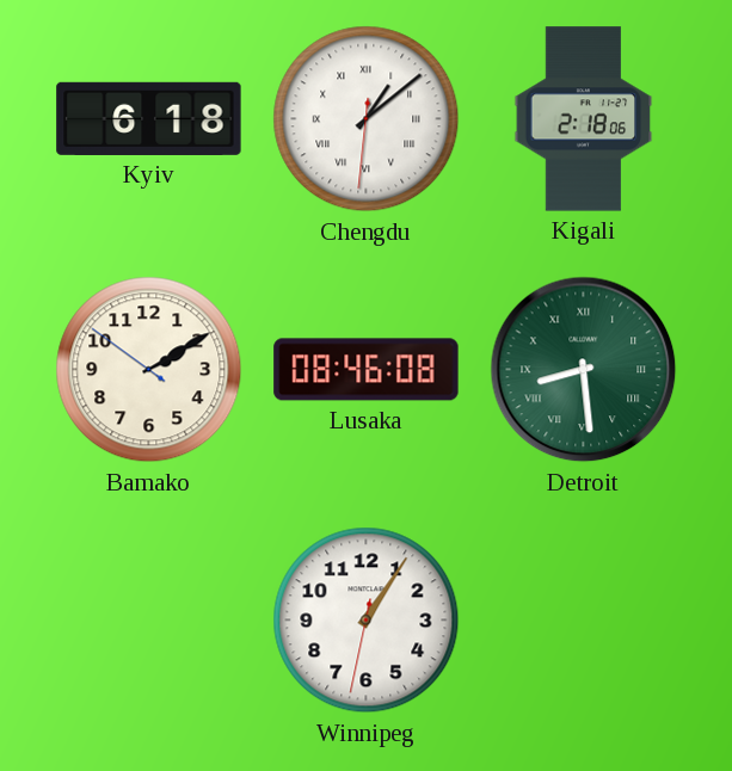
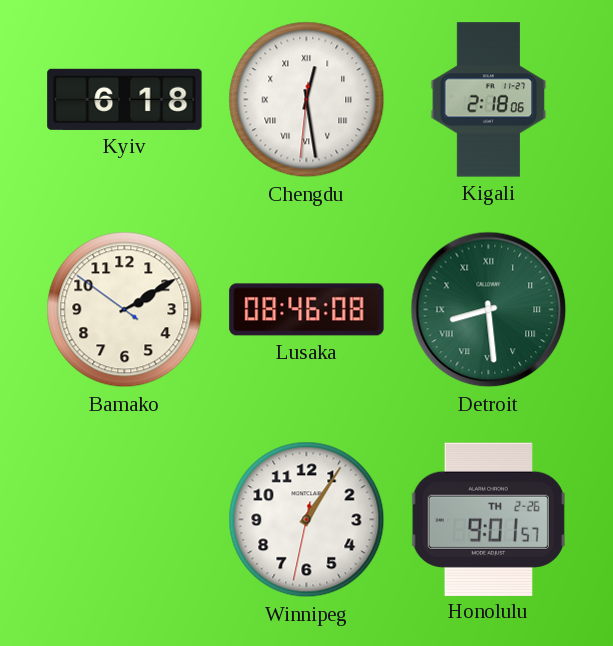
Chengdu: 1:08 -> 12:28
Honolulu: none -> 9:01
